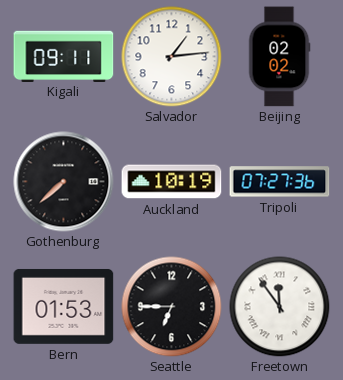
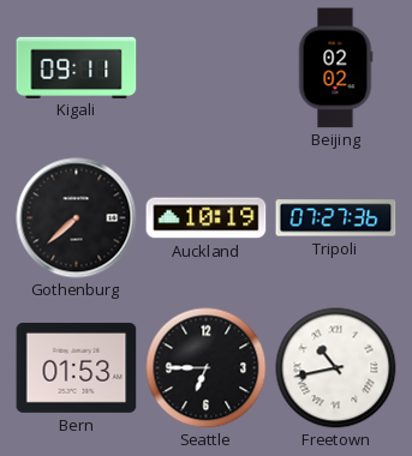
Salvador: 1:14 -> none
Freetown: 11:54 -> 10:43
